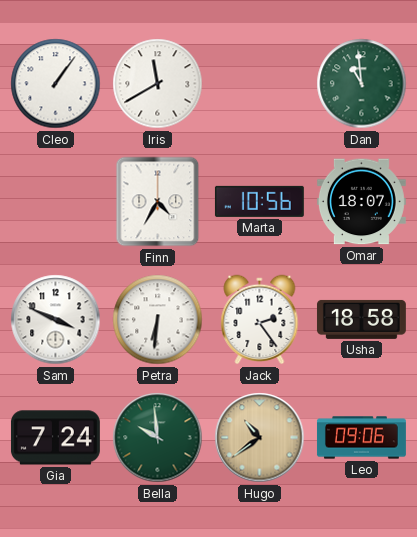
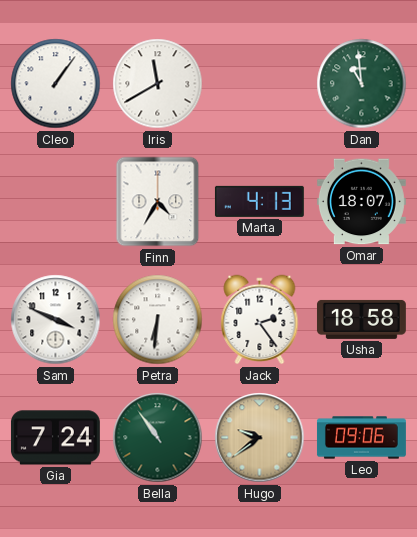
Marta: 10:56 -> 4:13
Bella: 9:59 -> 10:54
Hugo: 10:39 -> 9:39
